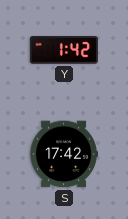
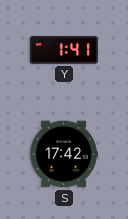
Y: 1:42 -> 1:41
